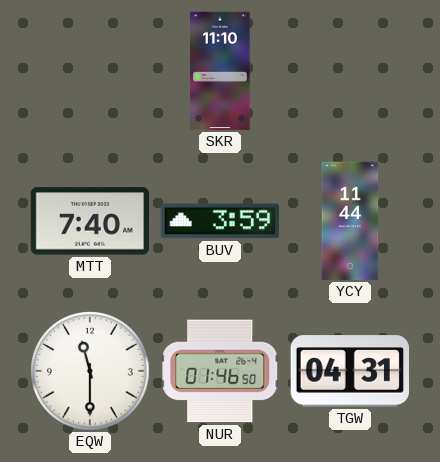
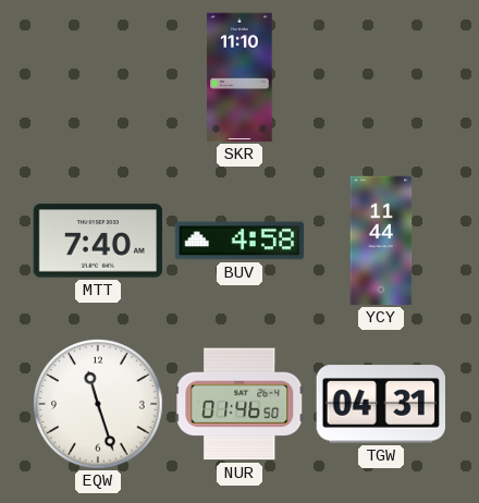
BUV: 3:59 -> 4:58
EQW: 11:30 -> 11:27
